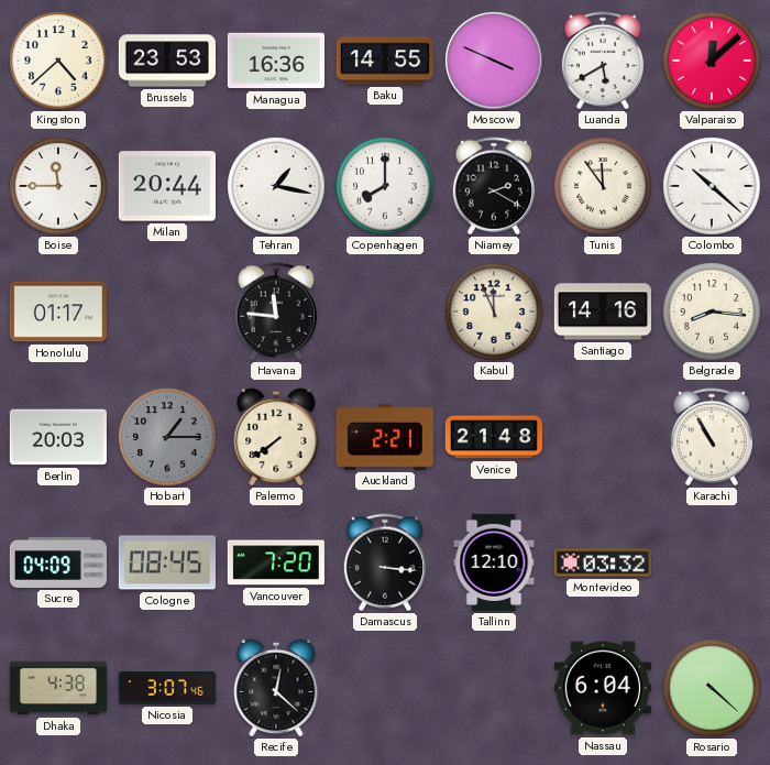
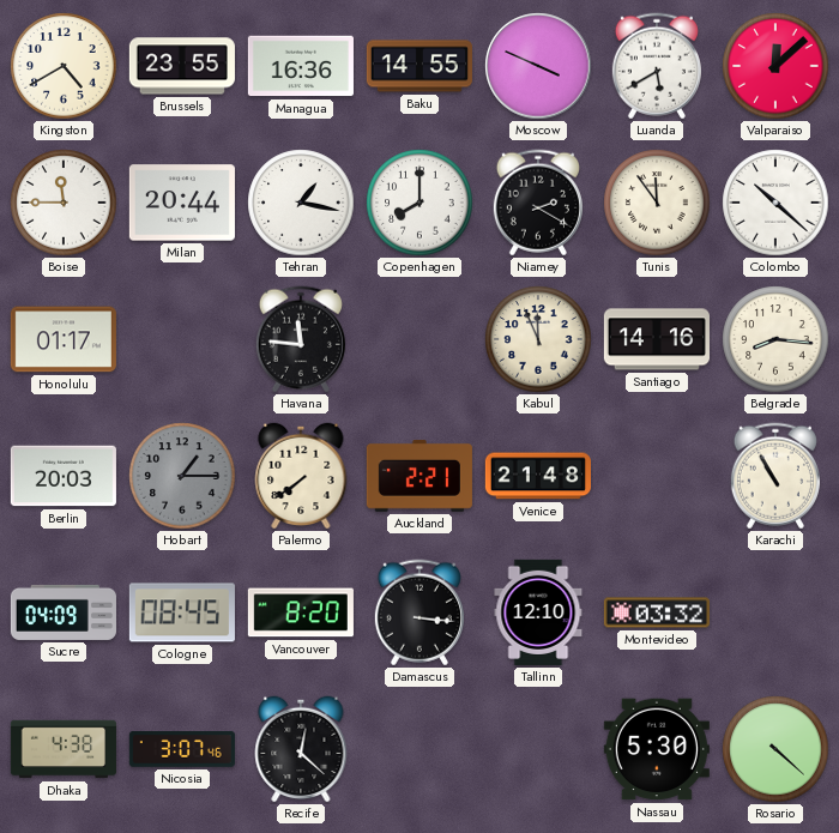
Kingston: 4:38 -> 4:40
Brussels: 23:53 -> 23:55
Vancouver: 7:20 -> 8:20
Nassau: 6:04 -> 5:30
